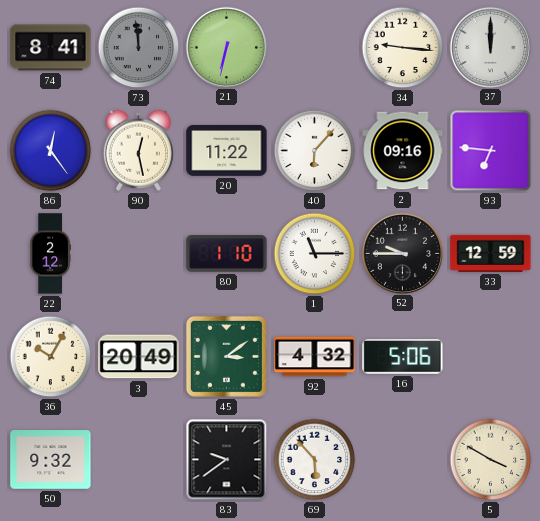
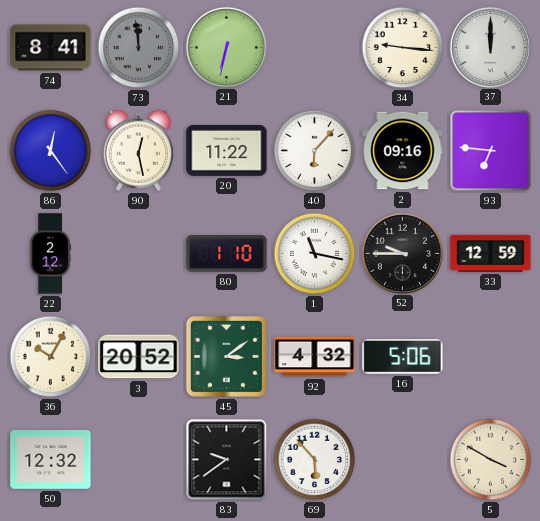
1: 11:15 -> 11:17
3: 20:49 -> 20:52
50: 9:32 -> 12:32
